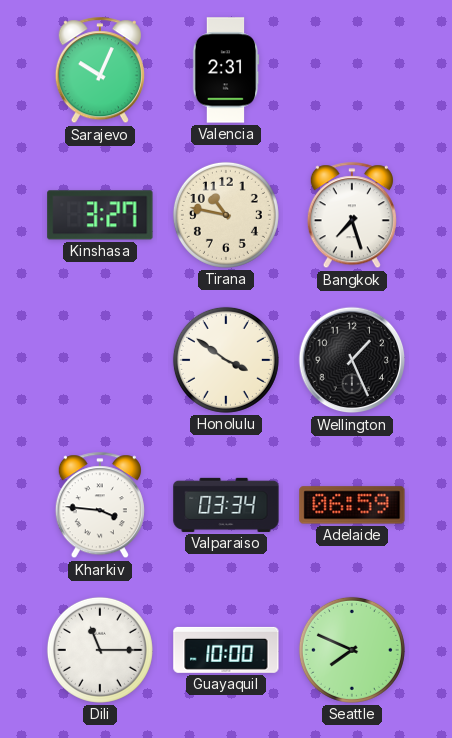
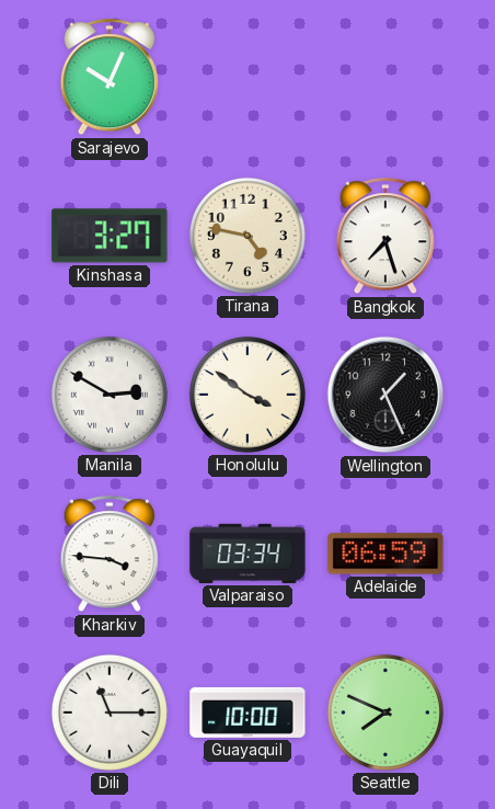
Valencia: 2:31 -> none
Tirana: 10:47 -> 4:47
Manila: none -> 2:50
